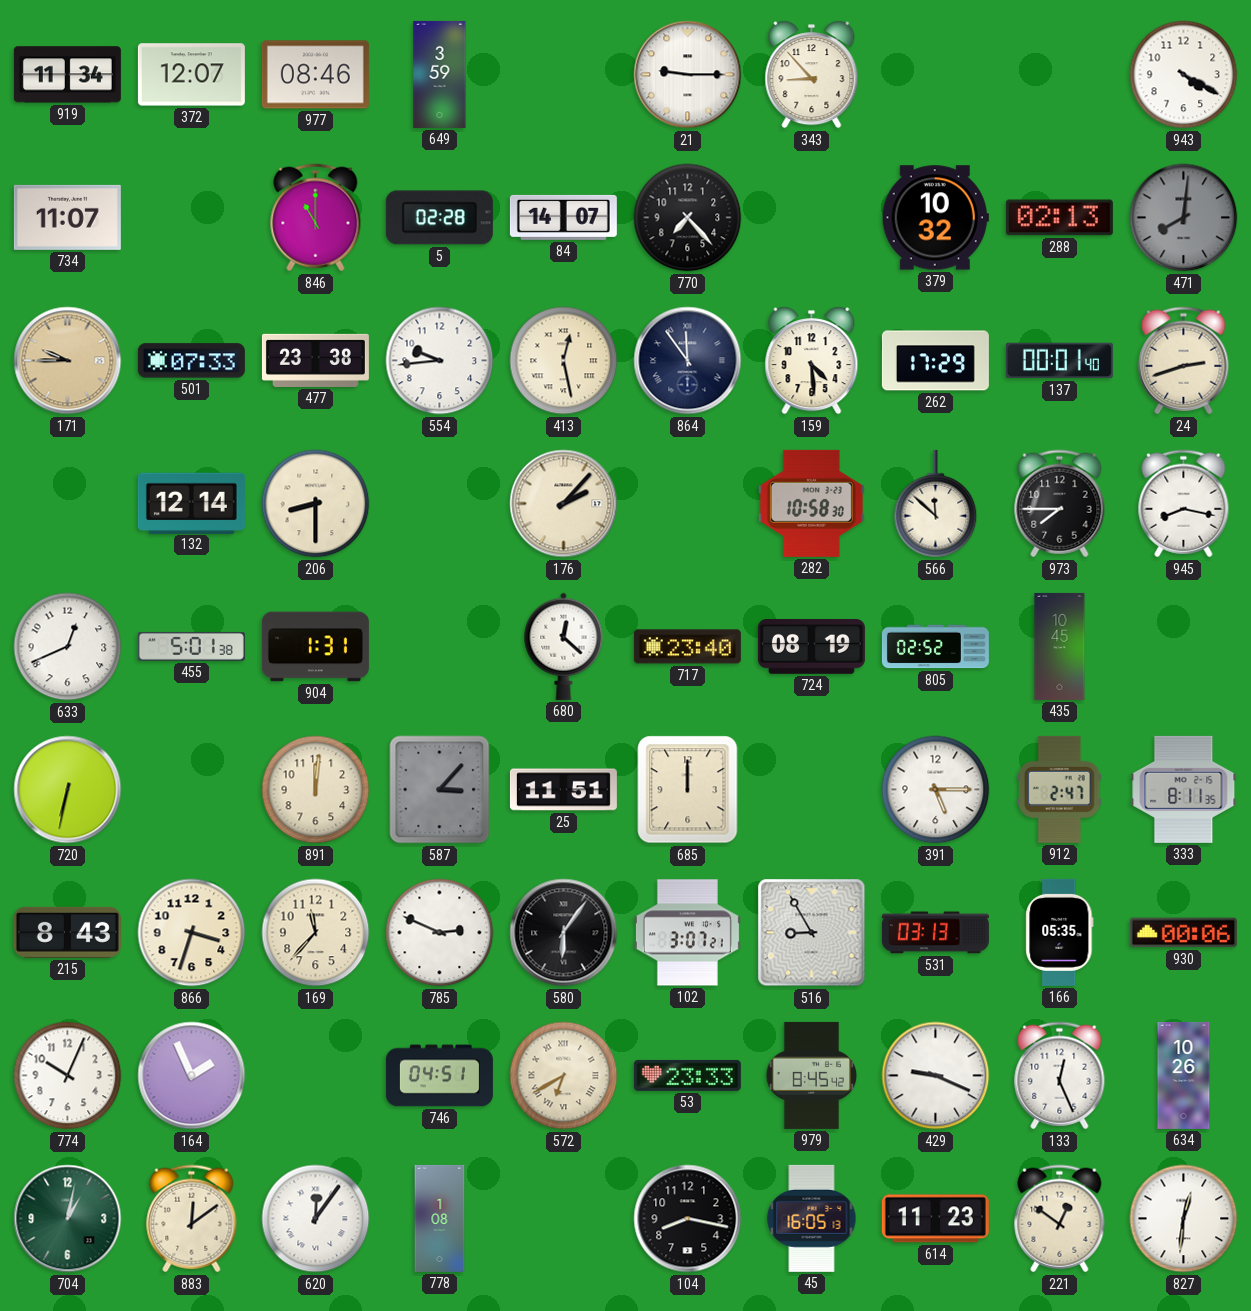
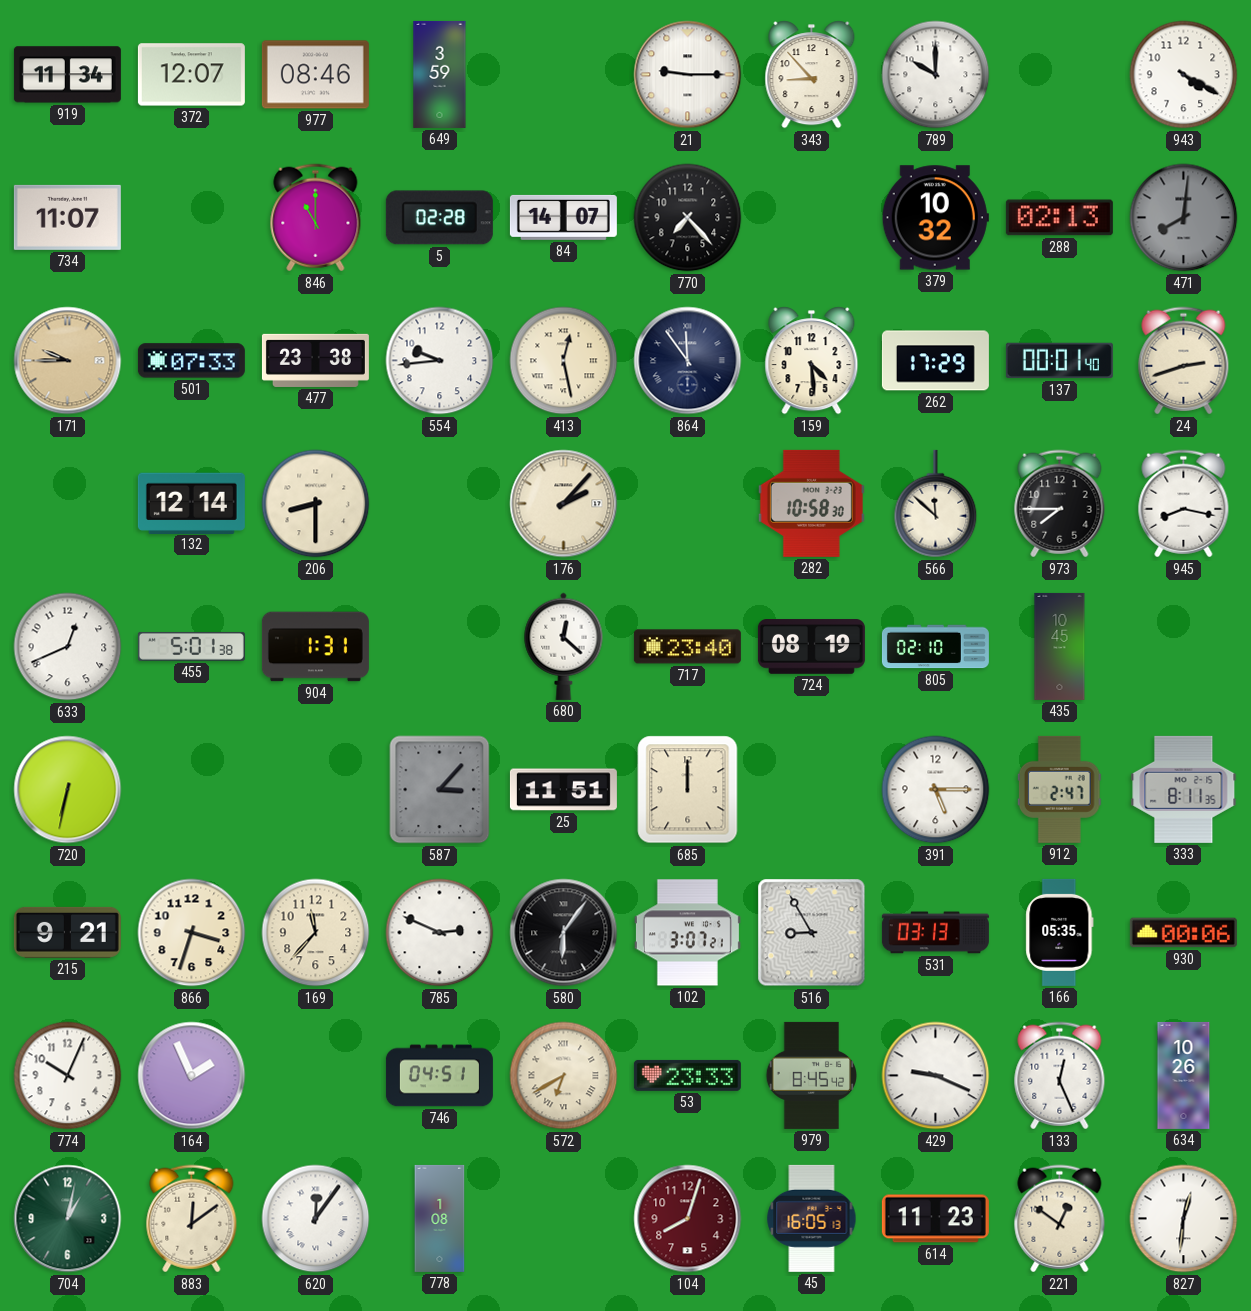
789: none -> 10:00
805: 02:52 -> 02:10
891: 12:01 -> none
215: 8:43 -> 9:21
104: 8:17 -> 8:03
104 dial: black -> burgundy
